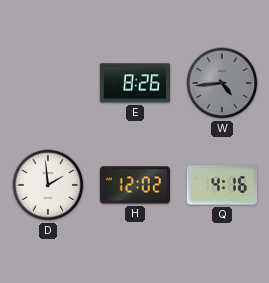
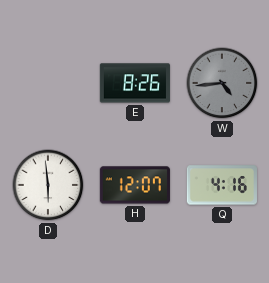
D: 1:59 -> 5:59
H: 12:02 -> 12:07
